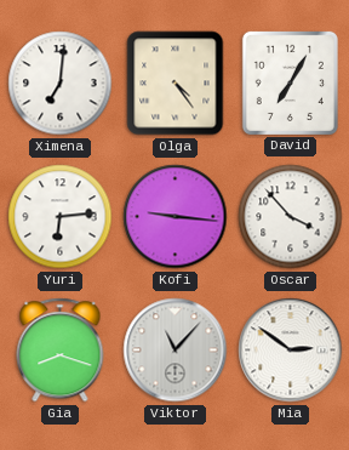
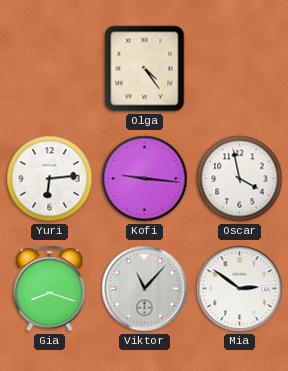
Ximena: 7:01 -> none
David: 7:05 -> none
Oscar: 3:53 -> 3:58
